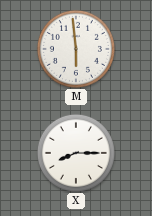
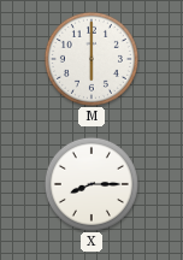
M: 5:59 -> 6:00
